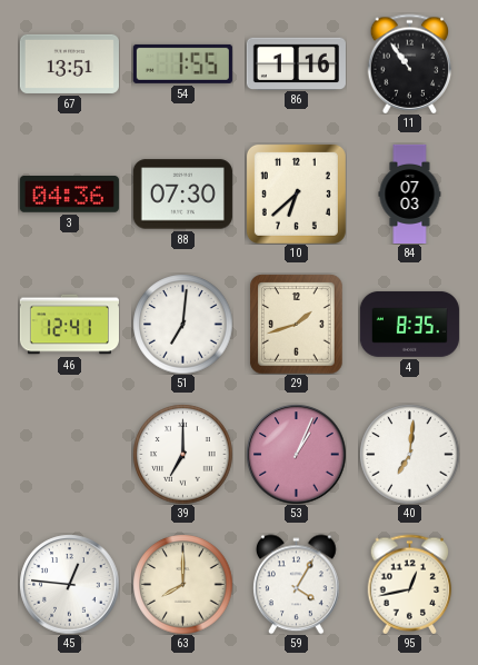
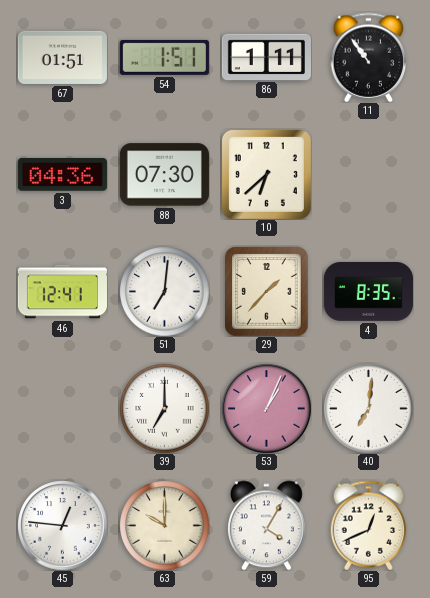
67: 13:51 -> 01:51
54: 1:55 -> 1:51
86: 1:16 -> 1:11
84: 07:03 -> none
29: 1:42 -> 1:37
63: 8:00 -> 10:00
95: 12:43 -> 12:41
